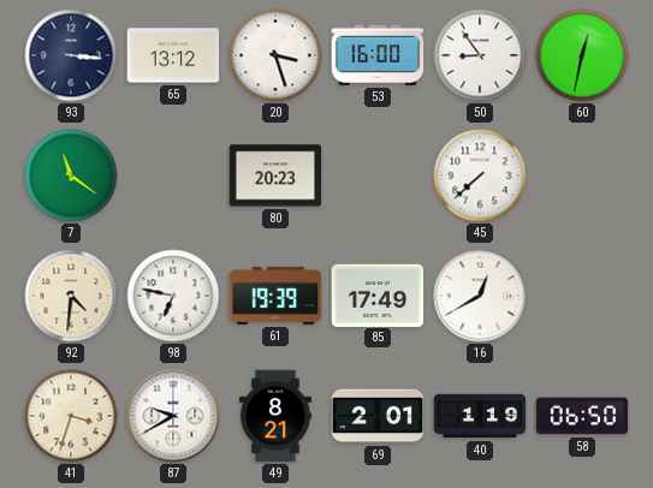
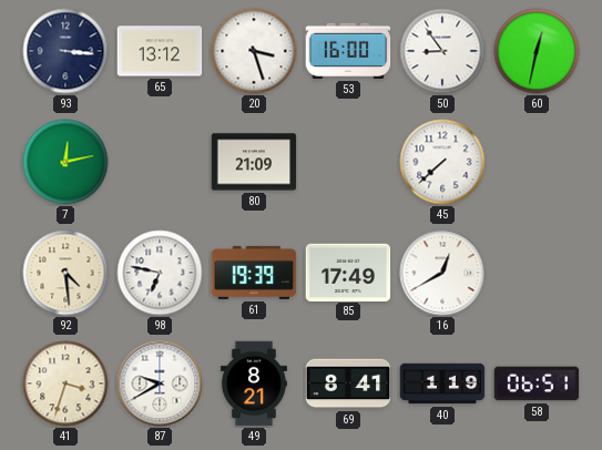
7: 11:21 -> 12:13
80: 20:23 -> 21:09
92: 4:31 -> 4:29
69: 2:01 -> 8:41
58: 06:50 -> 06:51
